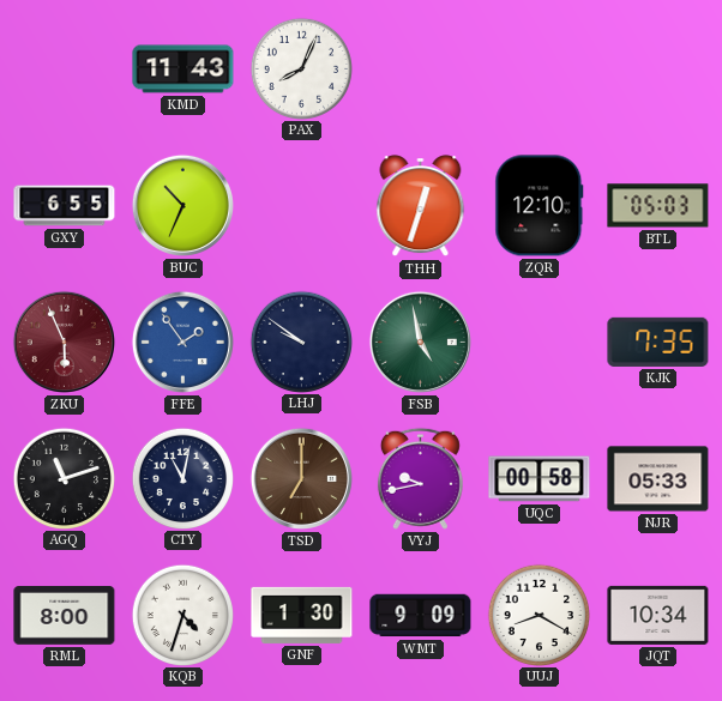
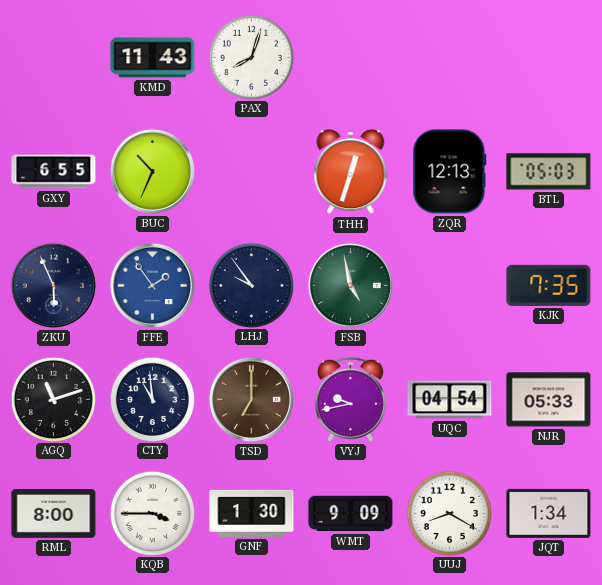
PAX: 8:04 -> 8:03
ZQR: 12:10 -> 12:13
ZKU dial: burgundy -> navy
LHJ: 9:51 -> 9:54
CTY: 11:02 -> 10:59
UQC: 00:58 -> 04:54
KQB: 4:33 -> 3:45
JQT: 10:34 -> 1:34
